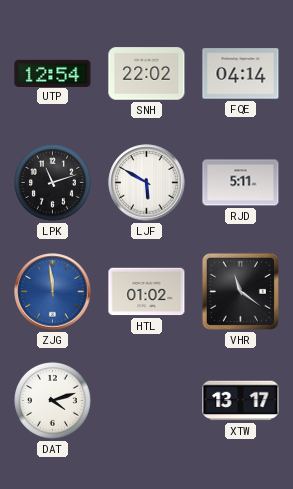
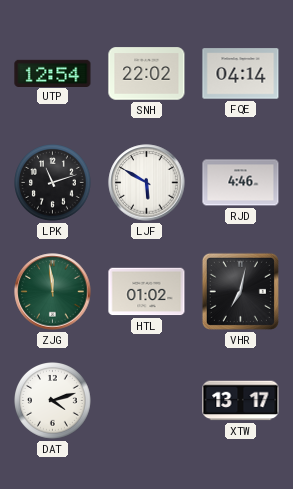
RJD: 5:11 -> 4:46
ZJG dial: blue -> green
VHR: 11:21 -> 7:02
